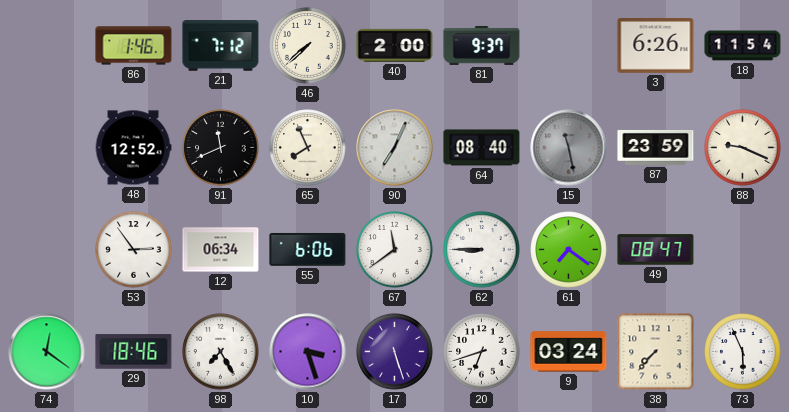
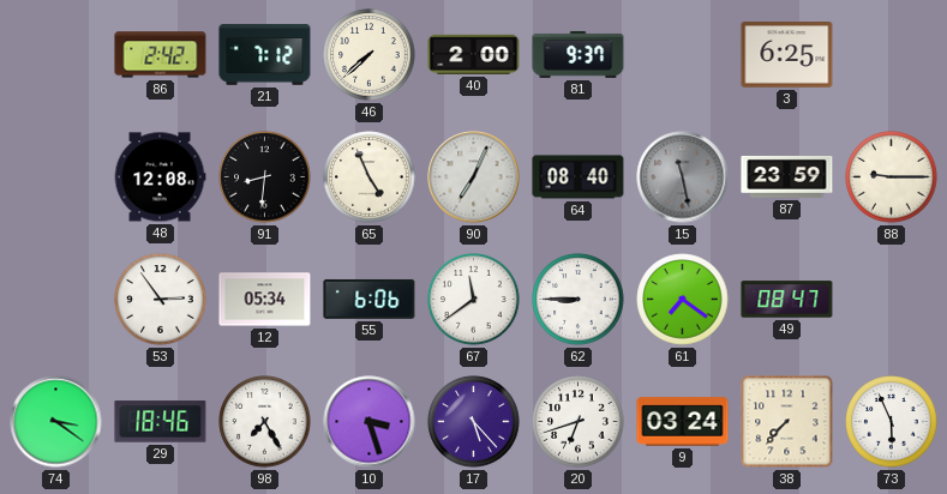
86: 1:46 -> 2:42
3: 6:26 -> 6:25
18: 11:54 -> none
48: 12:52 -> 12:08
91: 11:41 -> 8:31
65: 7:56 -> 4:56
88: 9:19 -> 9:15
12: 06:34 -> 05:34
74: 12:21 -> 3:21
17: 5:27 -> 5:23
